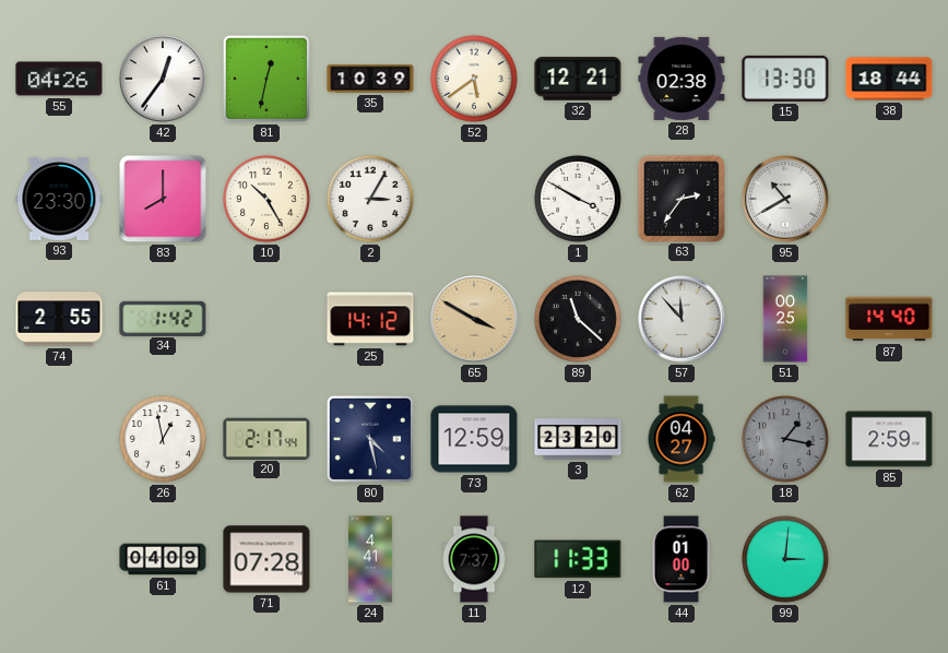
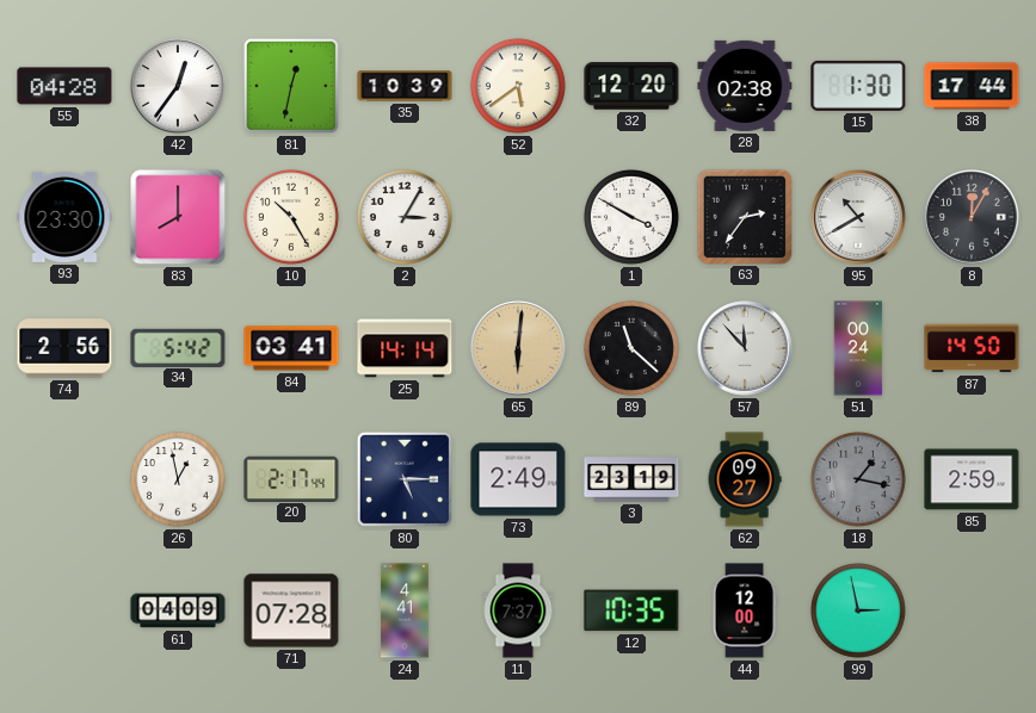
55: 04:26 -> 04:28
32: 12:21 -> 12:20
15: 13:30 -> 1:30
38: 18:44 -> 17:44
8: none -> 12:05
74: 2:55 -> 2:56
34: 1:42 -> 5:42
84: none -> 03:41
25: 14:12 -> 14:14
65: 3:50 -> 6:01
51: 00:25 -> 00:24
87: 14:40 -> 14:50
80: 4:28 -> 5:15
73: 12:59 -> 2:49
3: 23:20 -> 23:19
62: 04:27 -> 09:27
12: 11:33 -> 10:35
44: 01:00 -> 12:00
99: 3:01 -> 2:58
